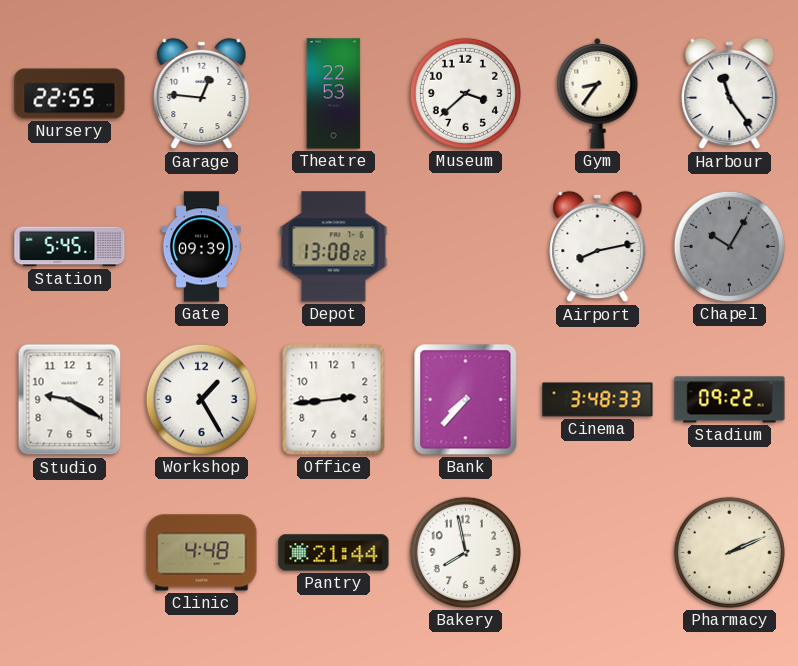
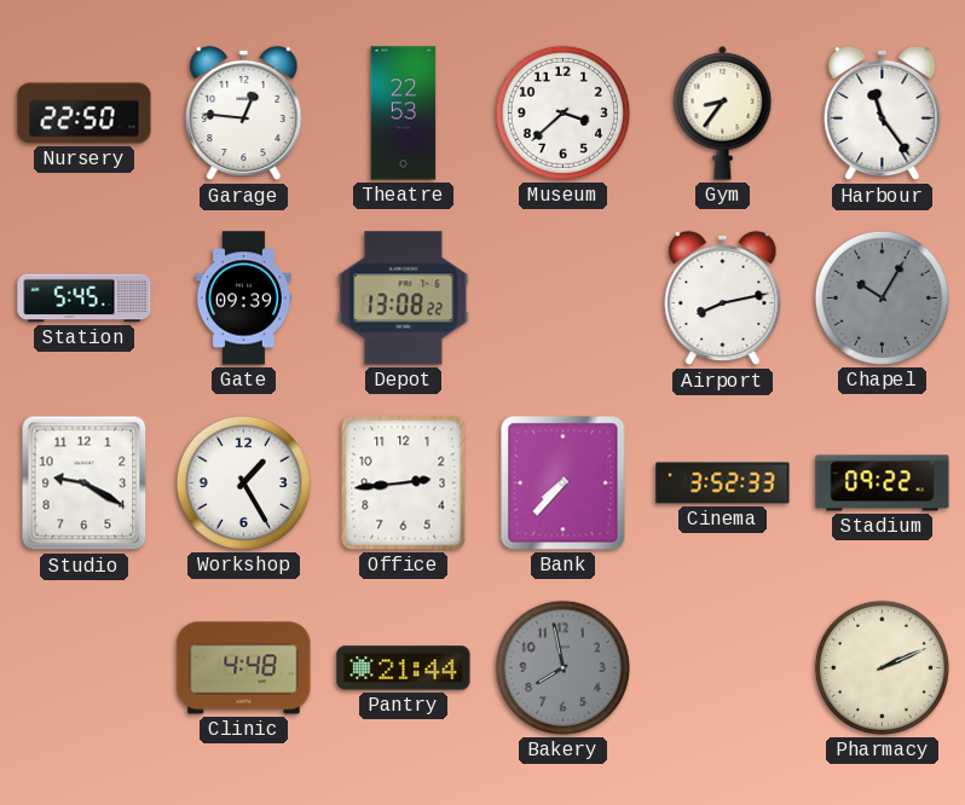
Nursery: 22:55 -> 22:50
Cinema: 3:48 -> 3:52
Bakery dial: white -> grey
